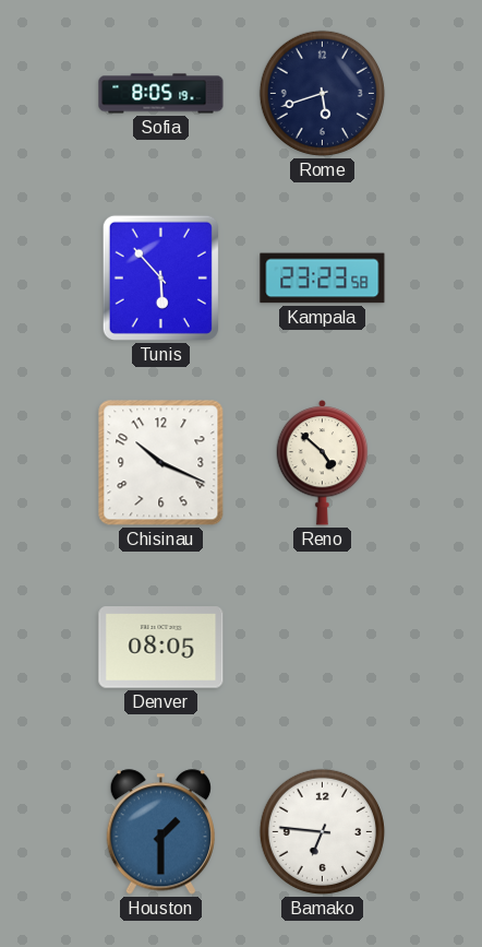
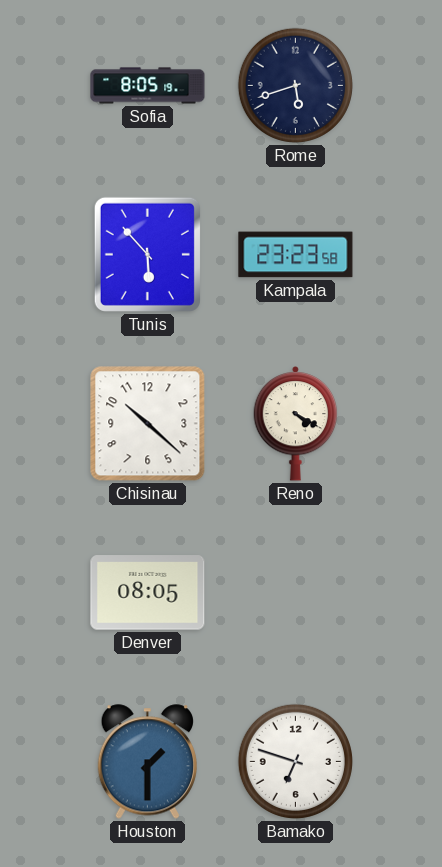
Chisinau: 10:19 -> 10:22
Reno: 4:52 -> 4:20
Bamako: 6:46 -> 6:48
